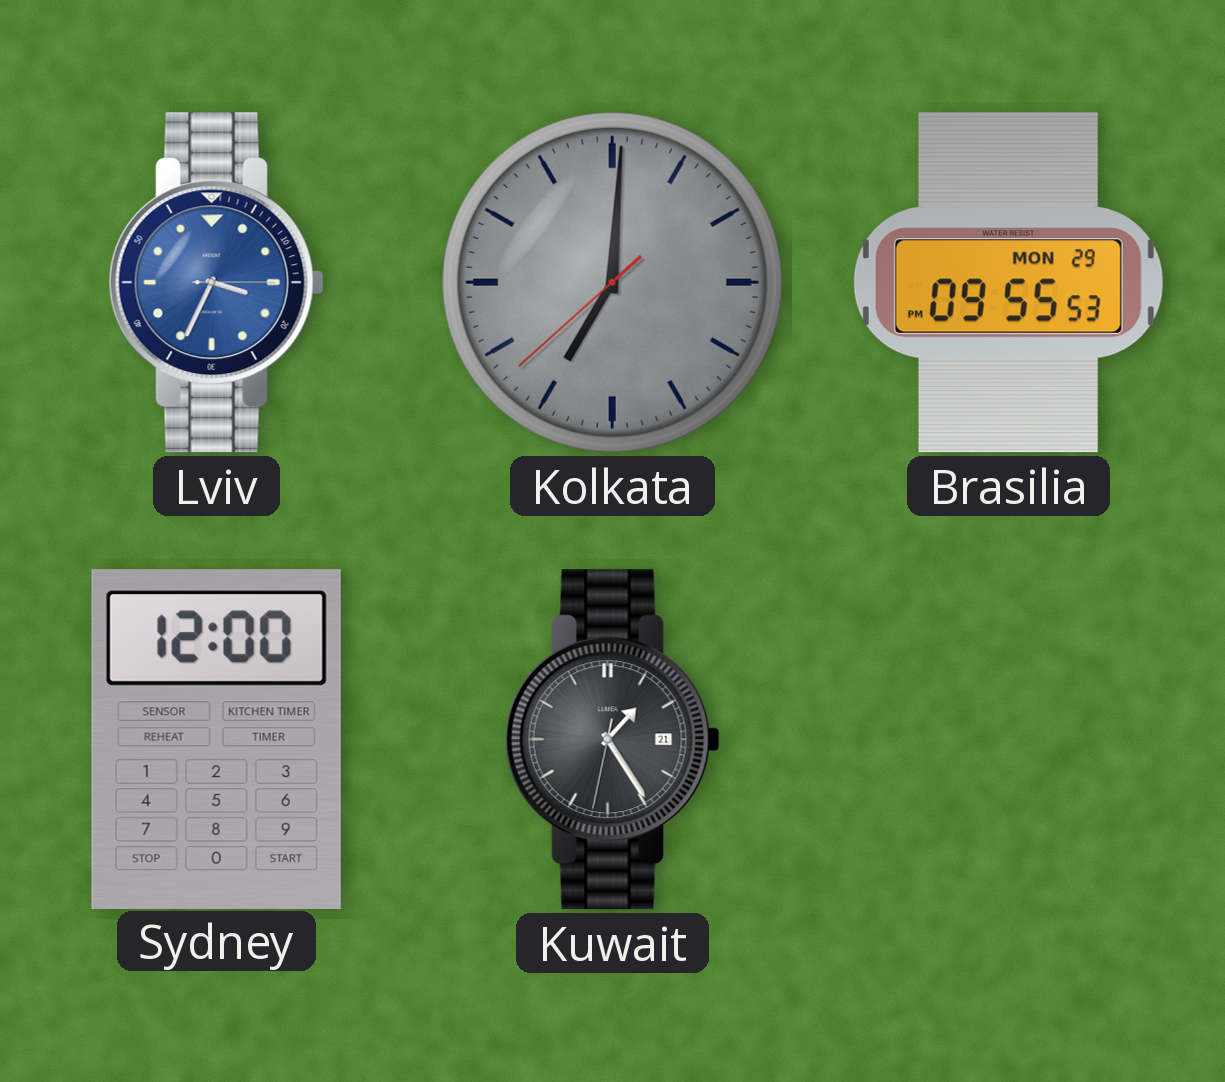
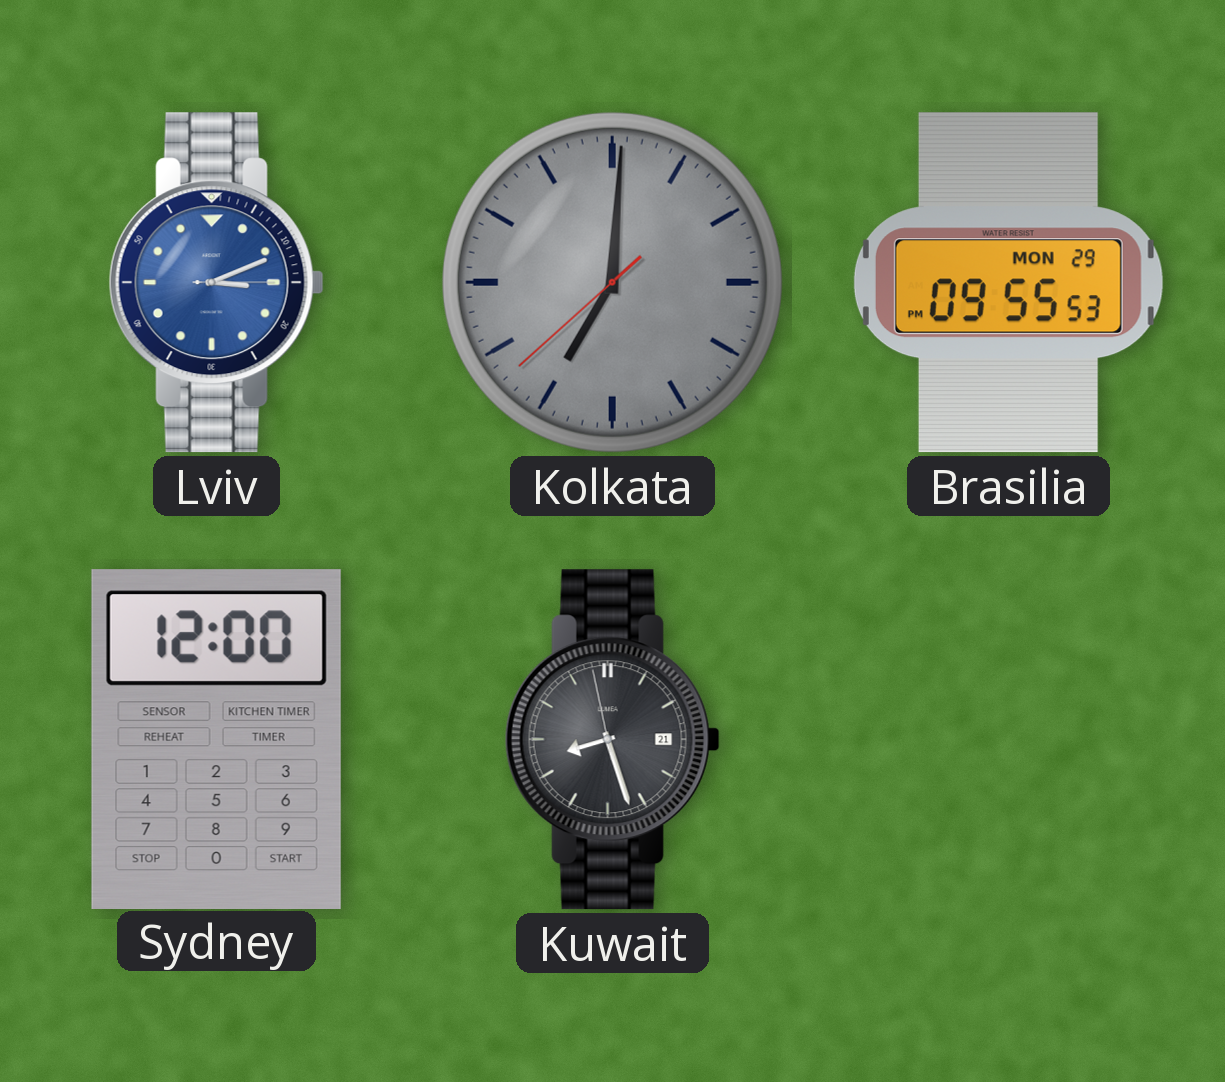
Lviv: 3:34 -> 3:11
Kuwait: 1:24 -> 8:26
